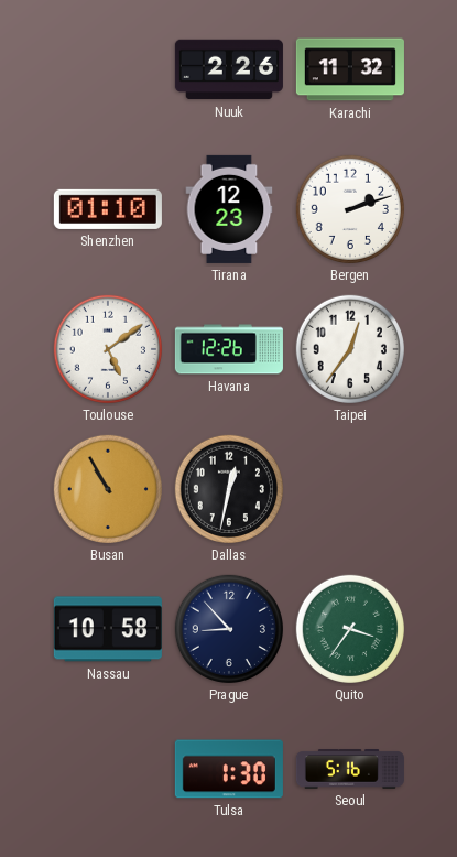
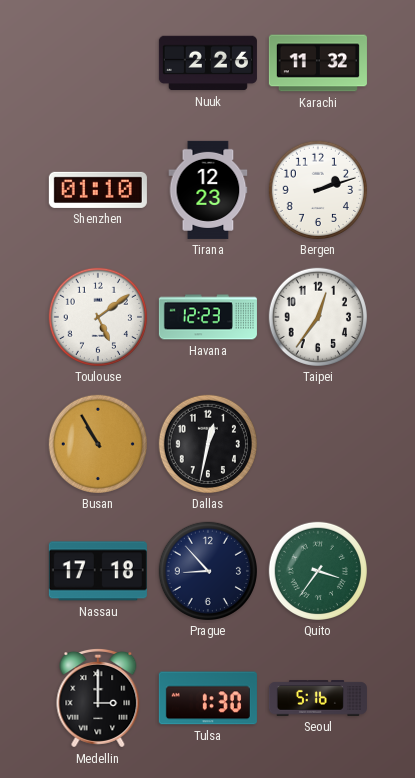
Havana: 12:26 -> 12:23
Nassau: 10:58 -> 17:18
Medellin: none -> 3:00
